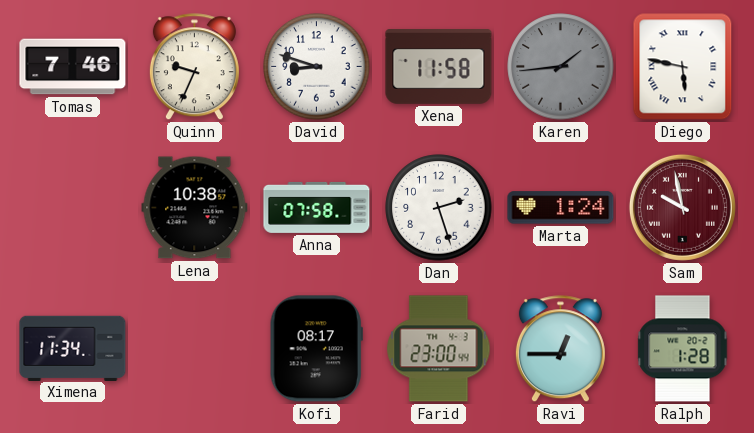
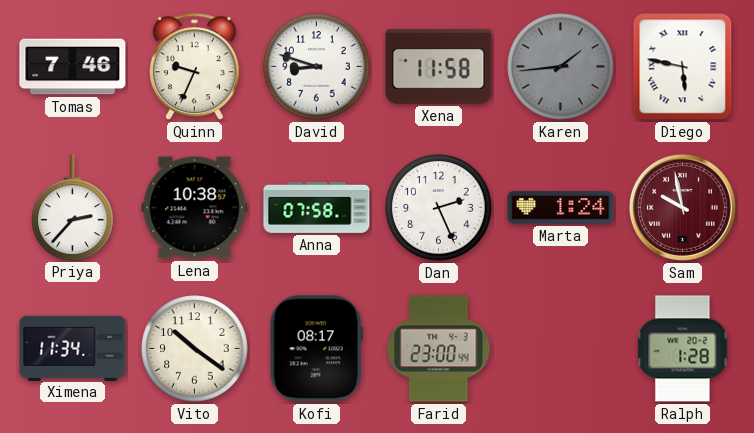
Priya: none -> 2:37
Dan: 2:27 -> 2:26
Vito: none -> 10:21
Ravi: 12:45 -> none
